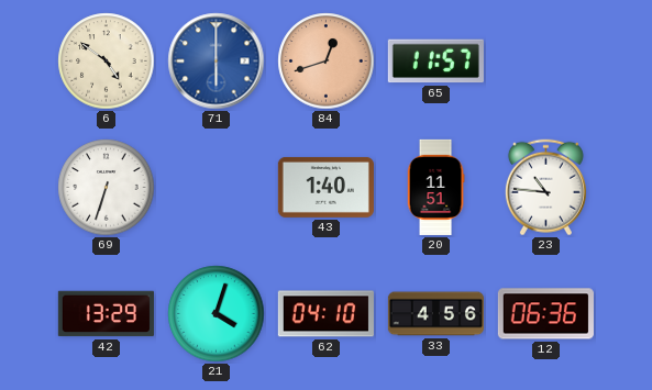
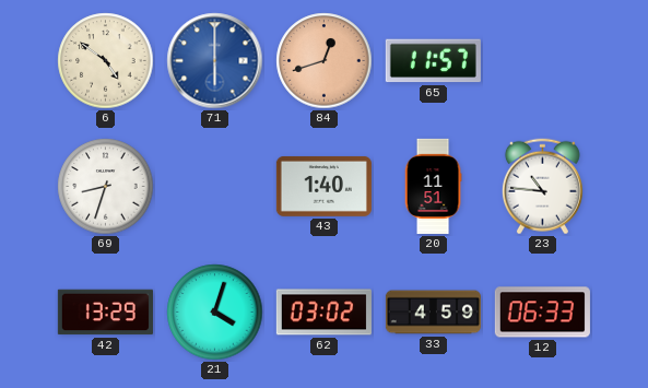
69: 6:33 -> 8:33
62: 04:10 -> 03:02
33: 4:56 -> 4:59
12: 06:36 -> 06:33
